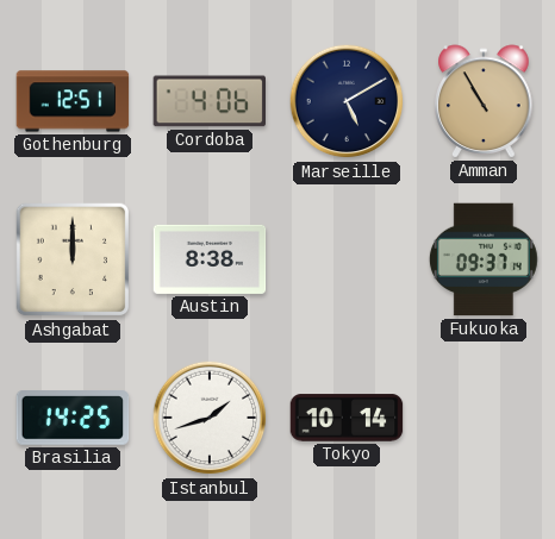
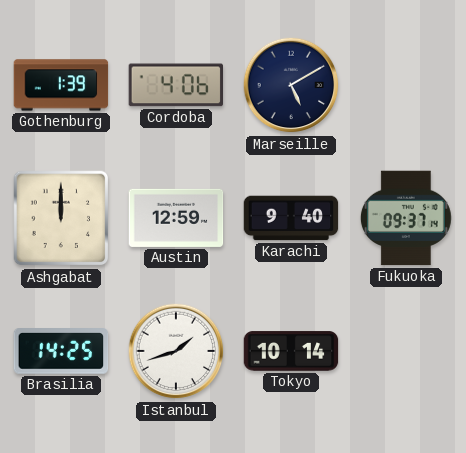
Gothenburg: 12:51 -> 1:39
Amman: 10:55 -> none
Austin: 8:38 -> 12:59
Karachi: none -> 9:40
